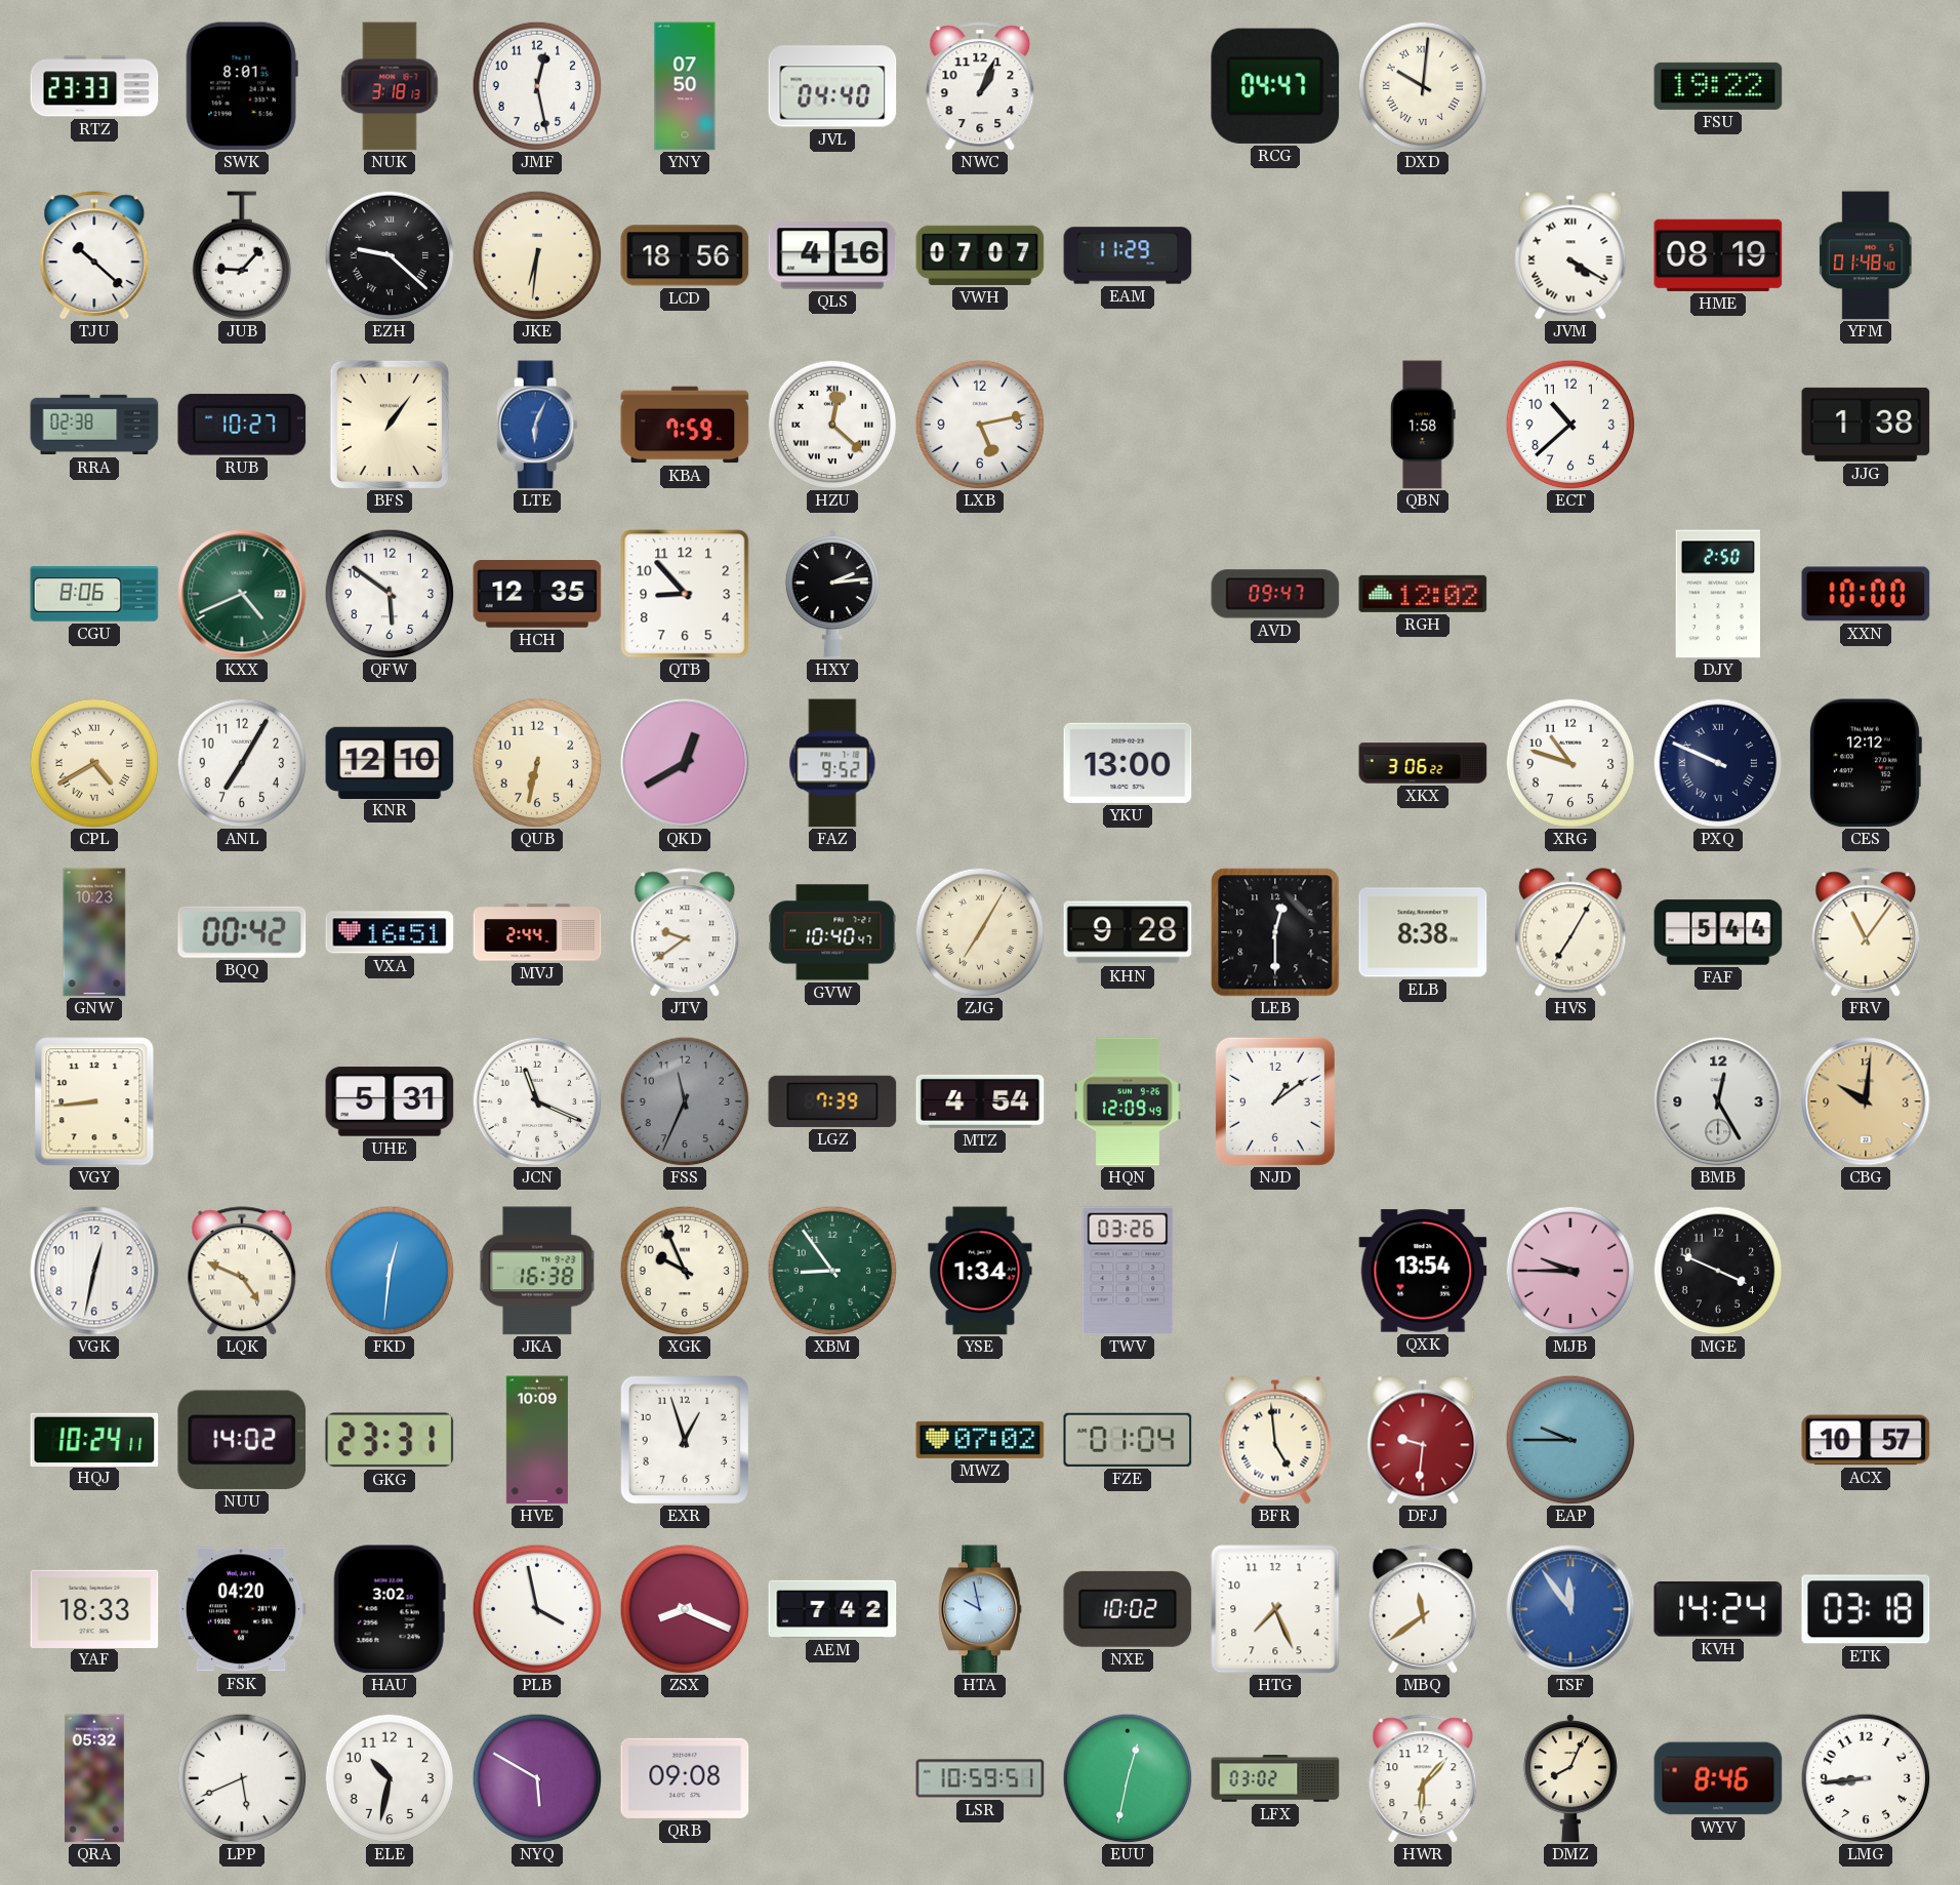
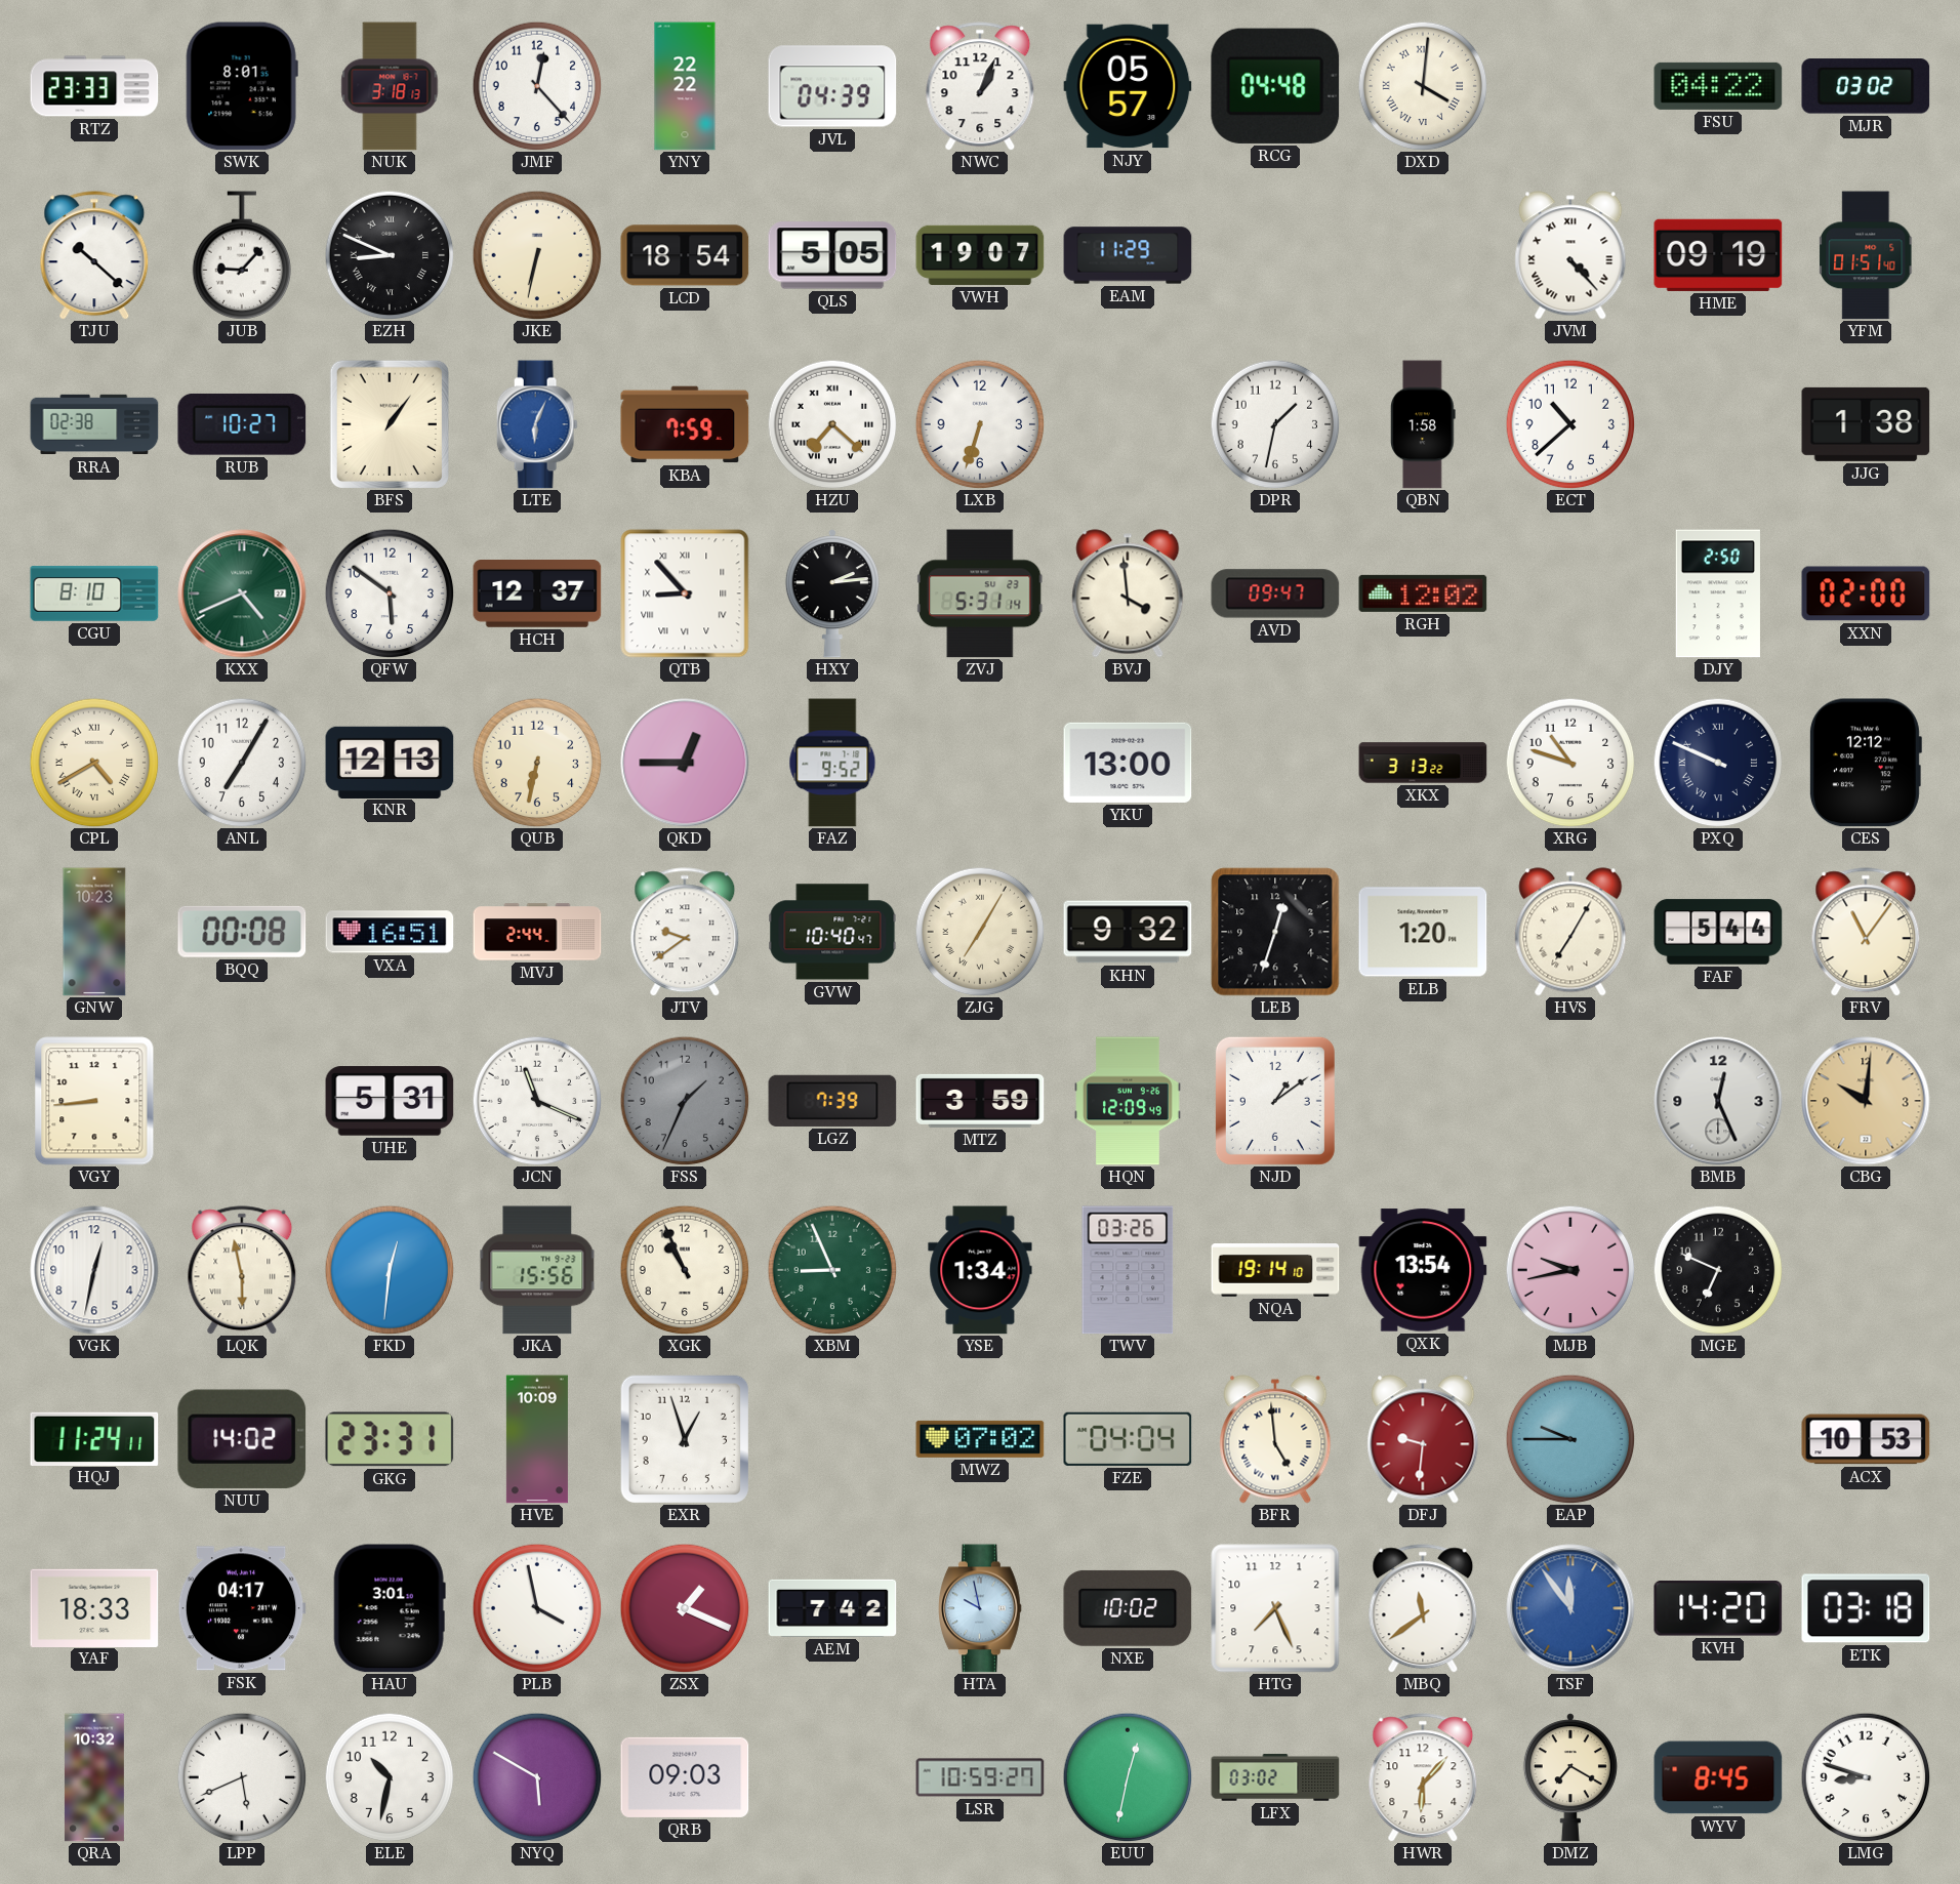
JMF: 12:28 -> 12:23
YNY: 07:50 -> 22:22
JVL: 04:40 -> 04:39
NJY: none -> 05:57
RCG: 04:47 -> 04:48
DXD: 10:01 -> 4:01
FSU: 19:22 -> 04:22
MJR: none -> 03:02
EZH: 9:22 -> 8:49
JKE: 6:31 -> 6:32
LCD: 18:56 -> 18:54
QLS: 4:16 -> 5:05
VWH: 07:07 -> 19:07
JVM: 4:20 -> 4:23
HME: 08:19 -> 09:19
YFM: 01:48 -> 01:51
HZU: 12:22 -> 7:22
LXB: 5:13 -> 6:33
DPR: none -> 1:32
CGU: 8:06 -> 8:10
HCH: 12:35 -> 12:37
QTB numerals: Arabic -> Roman
ZVJ: none -> 5:31
BVJ: none -> 3:59
XXN: 10:00 -> 02:00
KNR: 12:10 -> 12:13
QKD: 12:40 -> 12:45
XKX: 3:06 -> 3:13
BQQ: 00:42 -> 00:08
KHN: 9:28 -> 9:32
LEB: 12:30 -> 12:33
ELB: 8:38 -> 1:20
FSS: 11:34 -> 1:34
MTZ: 4:54 -> 3:59
BMB: 12:25 -> 12:26
LQK: 4:49 -> 5:58
JKA: 16:38 -> 15:56
XGK: 9:56 -> 10:56
XBM: 8:54 -> 8:56
NQA: none -> 19:14
MJB: 9:45 -> 9:43
MGE: 3:49 -> 6:49
HQJ: 10:24 -> 11:24
FZE: 01:04 -> 04:04
ACX: 10:57 -> 10:53
FSK: 04:20 -> 04:17
HAU: 3:02 -> 3:01
ZSX: 8:19 -> 1:19
KVH: 14:24 -> 14:20
QRA: 05:32 -> 10:32
QRB: 09:08 -> 09:03
LSR: 10:59:51 -> 10:59:27
DMZ: 8:04 -> 7:20
WYV: 8:46 -> 8:45
LMG: 8:44 -> 8:48
